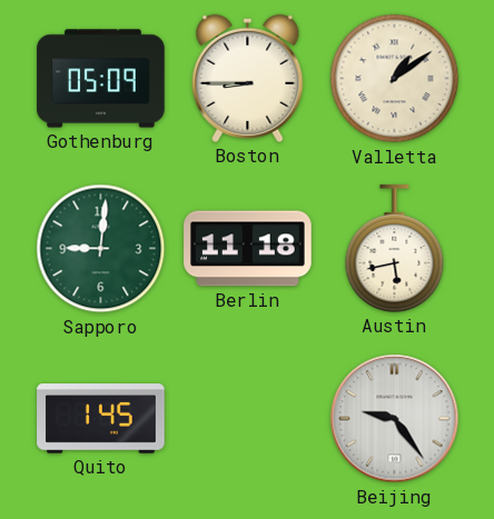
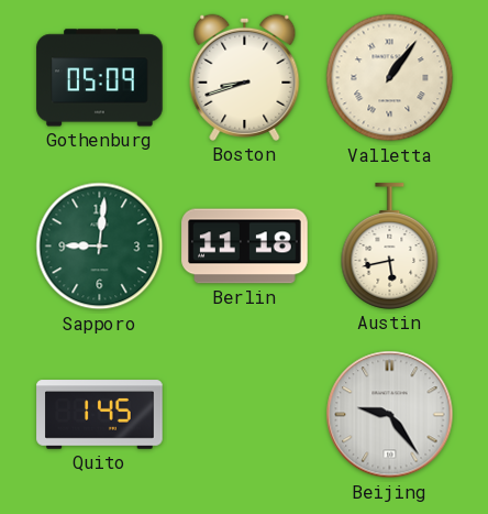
Boston: 8:45 -> 8:42
Valletta: 1:09 -> 1:06
